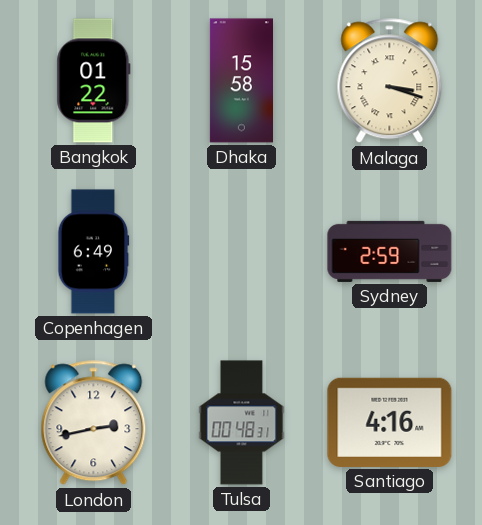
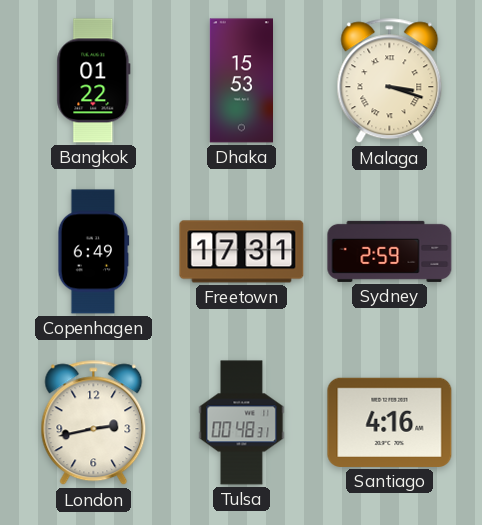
Dhaka: 15:58 -> 15:53
Freetown: none -> 17:31
